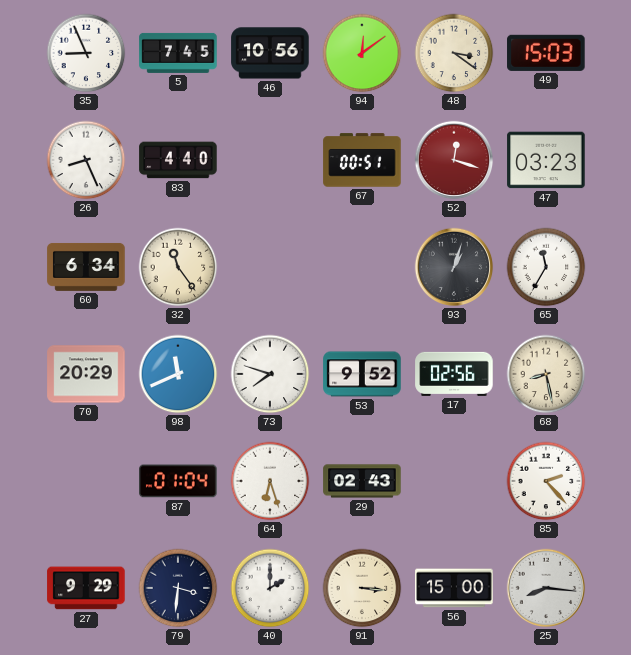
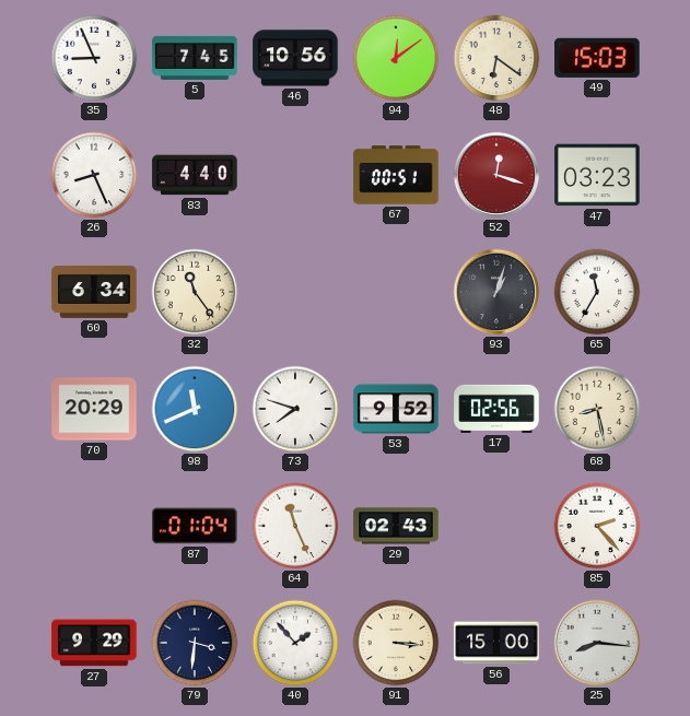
48: 3:21 -> 6:21
64: 6:27 -> 11:26
40: 2:00 -> 1:53
